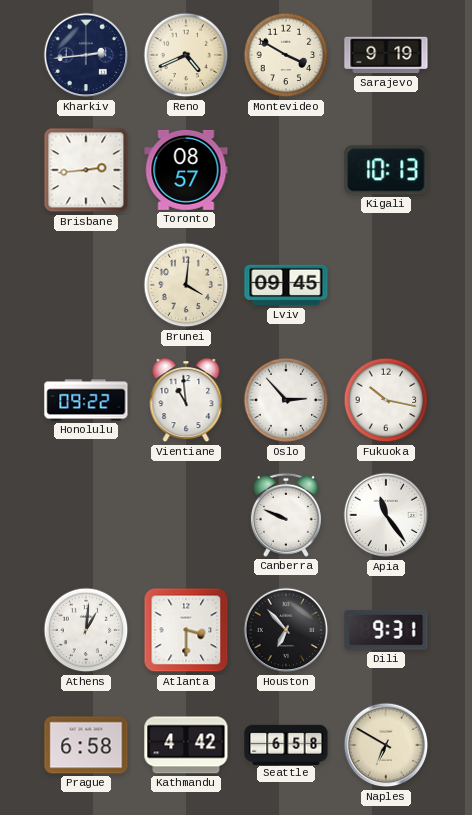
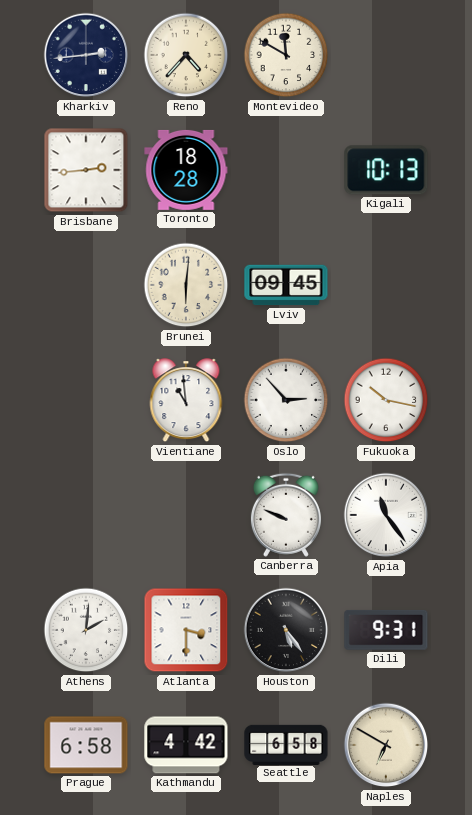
Reno: 4:41 -> 4:37
Montevideo: 3:50 -> 11:50
Sarajevo: 9:19 -> none
Toronto: 08:57 -> 18:28
Brunei: 4:01 -> 6:01
Honolulu: 09:22 -> none
Athens: 1:01 -> 2:01
Houston: 6:53 -> 5:24
